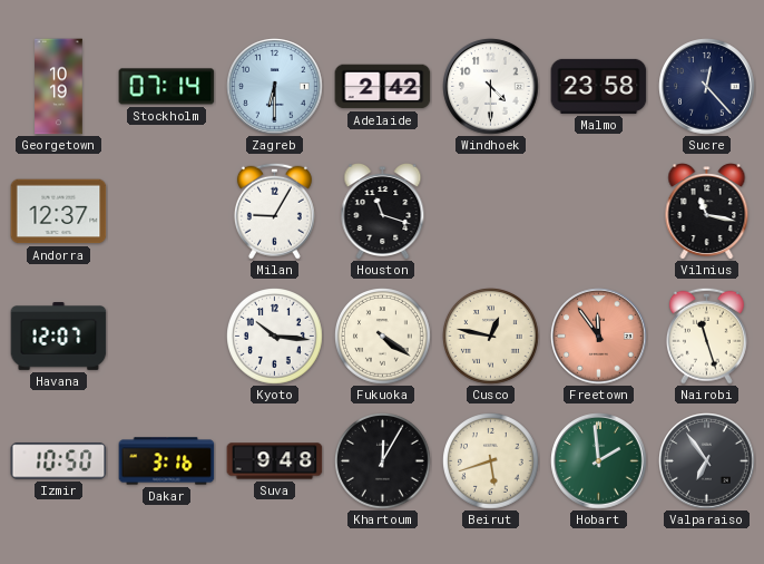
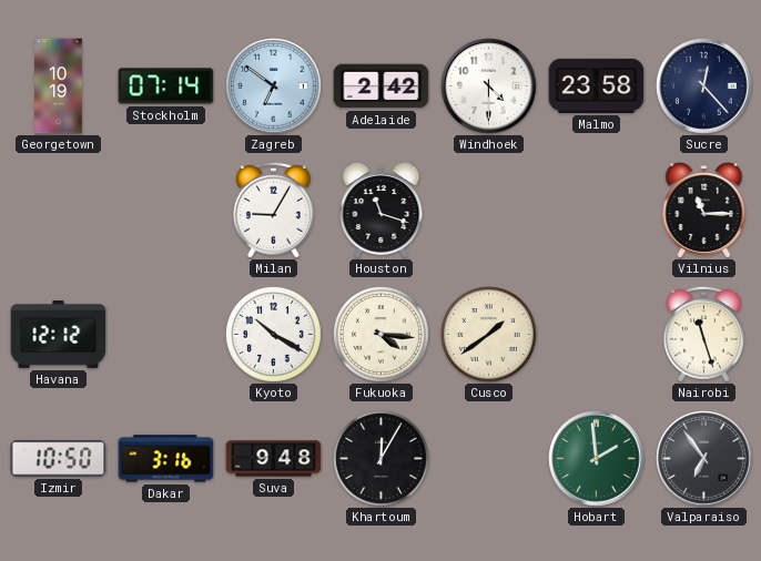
Zagreb: 6:30 -> 6:51
Andorra: 12:37 -> none
Vilnius: 11:17 -> 11:15
Havana: 12:07 -> 12:12
Kyoto: 10:16 -> 10:20
Fukuoka: 4:21 -> 4:16
Cusco: 12:47 -> 1:39
Freetown: 11:54 -> none
Beirut: 5:42 -> none
